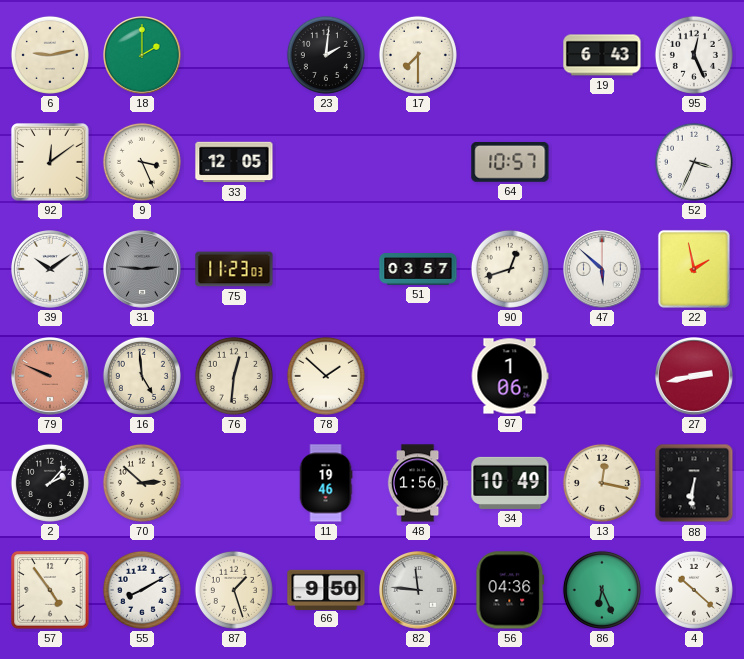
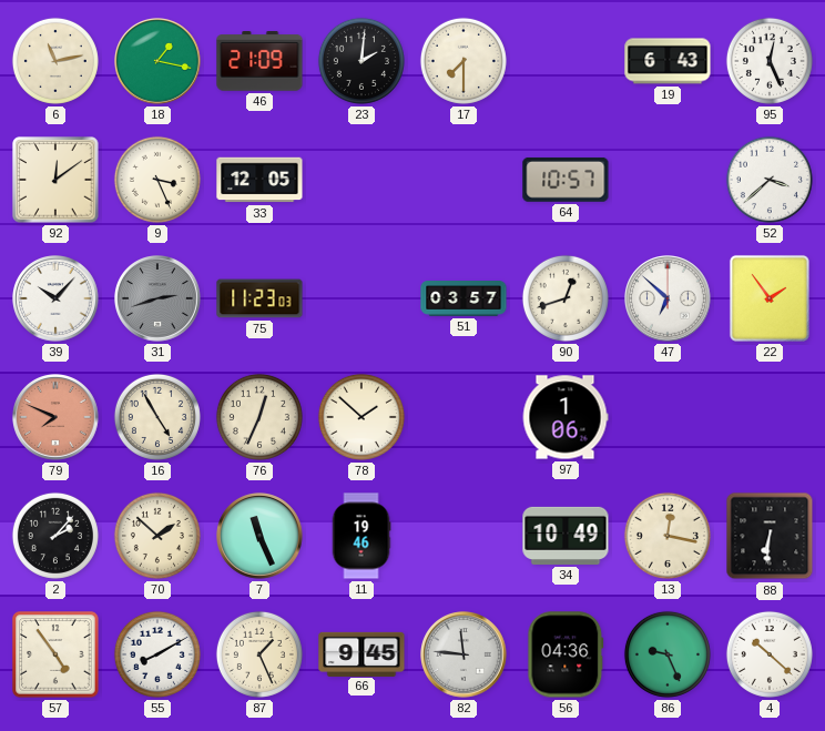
6: 9:13 -> 11:13
18: 2:00 -> 1:17
46: none -> 21:09
52: 3:34 -> 3:38
39: 10:09 -> 10:07
31: 2:46 -> 2:42
47: 5:52 -> 6:52
22: 1:58 -> 1:54
79: 9:49 -> 7:49
16: 4:59 -> 4:55
76: 12:31 -> 12:34
27: 2:43 -> none
70: 2:52 -> 1:52
7: none -> 11:26
48: 1:56 -> none
87: 1:27 -> 1:26
66: 9:50 -> 9:45
86: 6:26 -> 9:26
